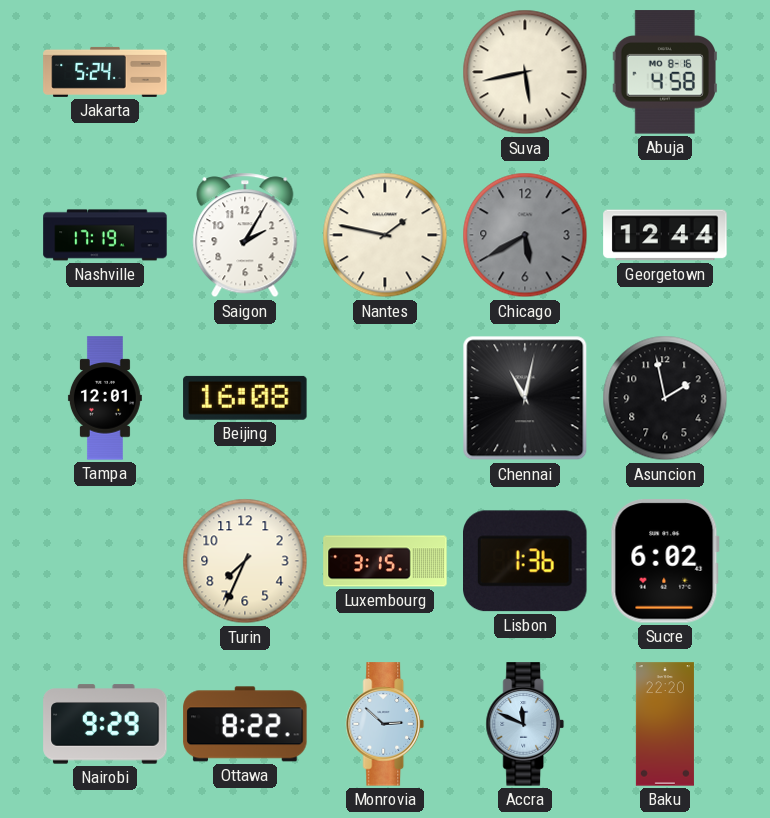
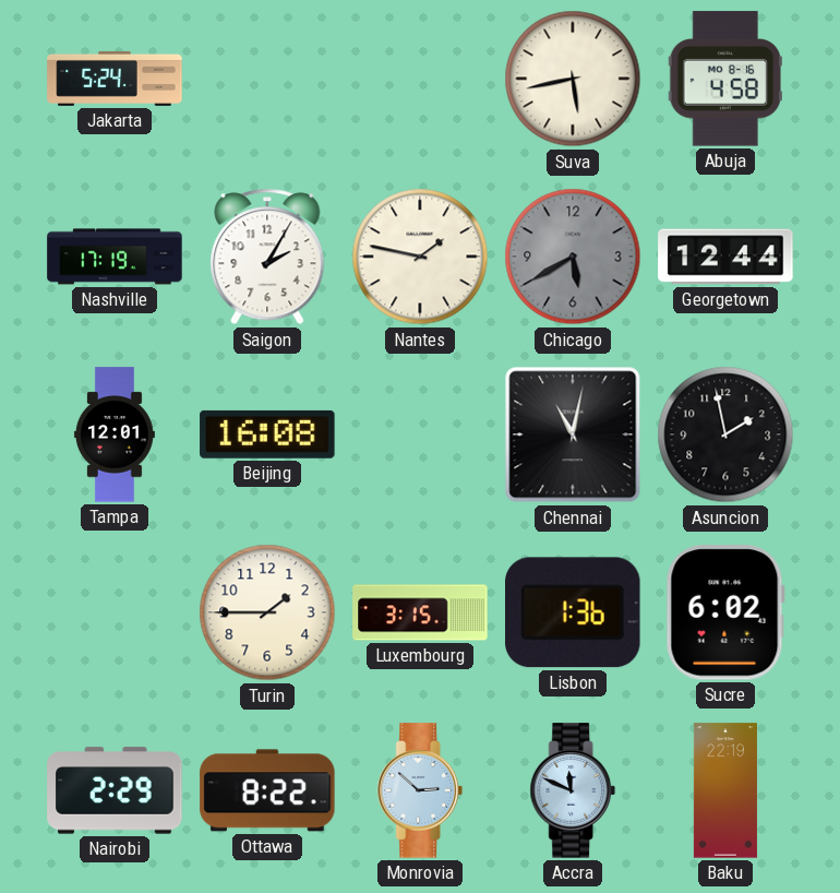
Turin: 7:34 -> 1:45
Nairobi: 9:29 -> 2:29
Baku: 22:20 -> 22:19
